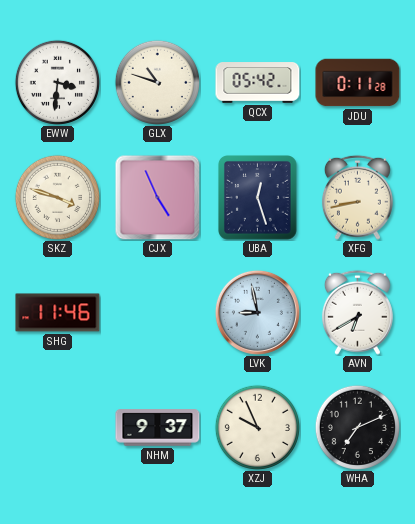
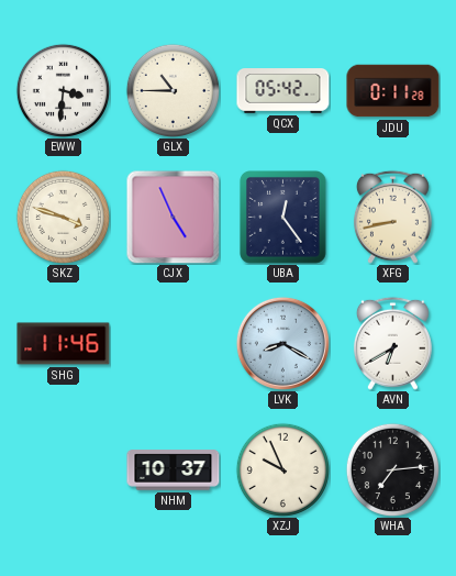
GLX: 10:48 -> 10:45
UBA: 12:27 -> 12:24
LVK: 8:58 -> 8:20
NHM: 9:37 -> 10:37
WHA: 7:11 -> 7:14
